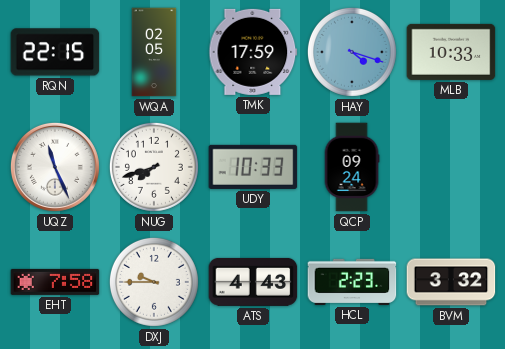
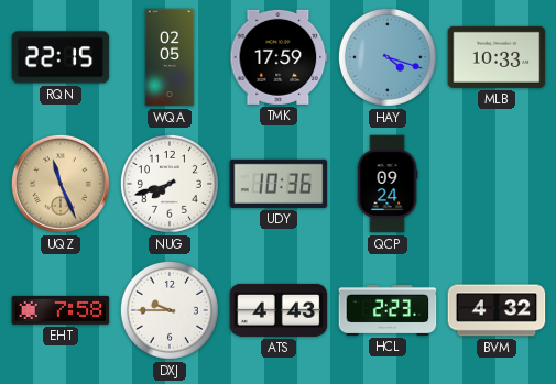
UQZ dial: white -> champagne
UDY: 10:33 -> 10:36
BVM: 3:32 -> 4:32
